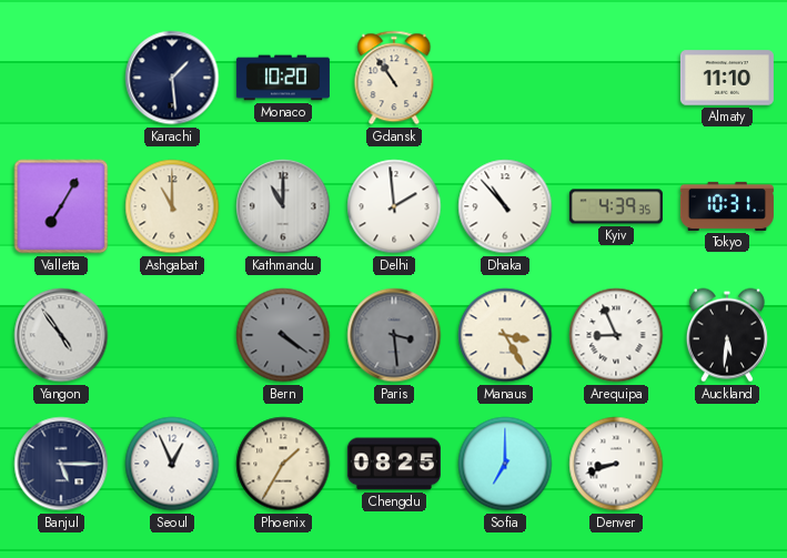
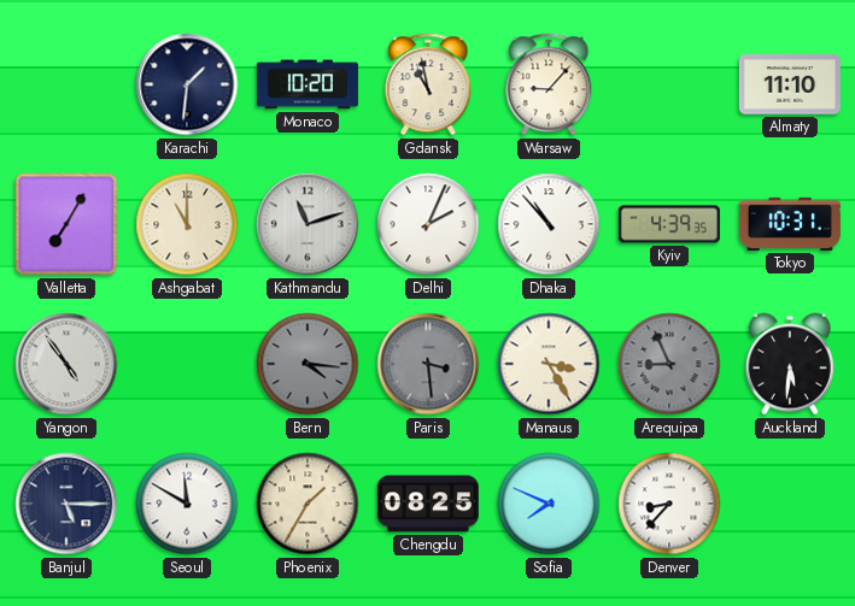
Karachi: 1:29 -> 1:31
Gdansk: 10:54 -> 10:58
Warsaw: none -> 9:07
Kathmandu: 11:00 -> 11:12
Delhi: 1:59 -> 2:04
Bern: 4:21 -> 4:16
Arequipa dial: white -> grey
Seoul: 12:56 -> 11:50
Sofia: 7:00 -> 7:49
Denver: 8:42 -> 8:37
